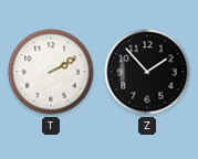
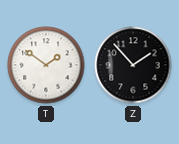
T: 2:10 -> 1:51
